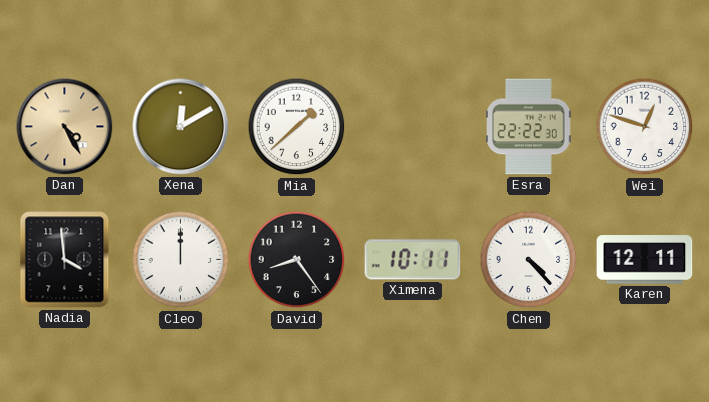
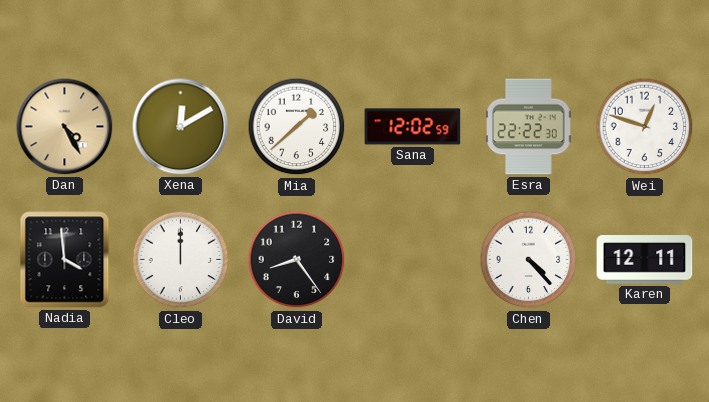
Sana: none -> 12:02
Ximena: 10:11 -> none
